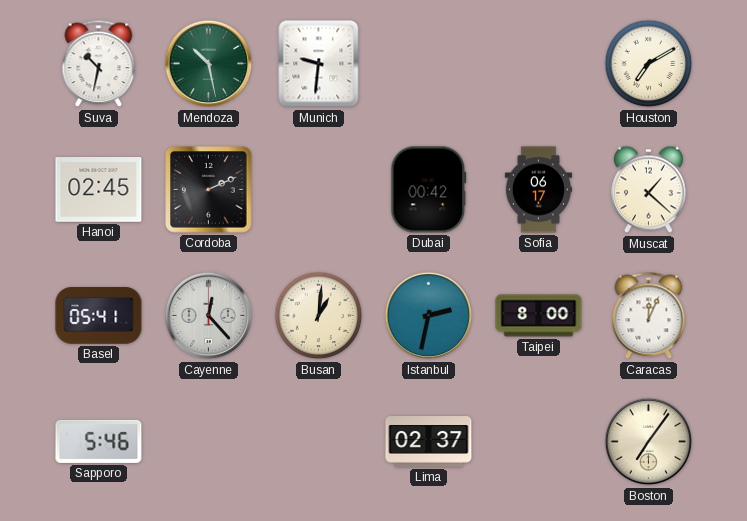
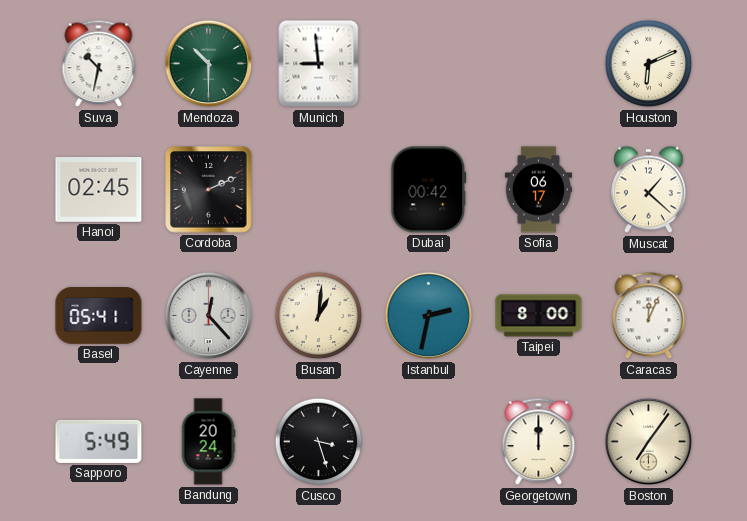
Mendoza: 10:28 -> 10:30
Munich: 9:31 -> 8:59
Houston: 7:10 -> 6:11
Sapporo: 5:46 -> 5:49
Bandung: none -> 20:24
Cusco: none -> 3:27
Lima: 02:37 -> none
Georgetown: none -> 12:00
